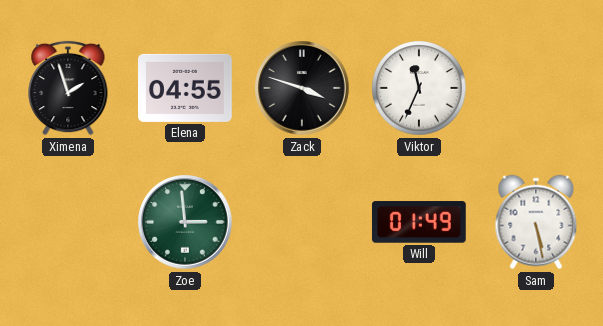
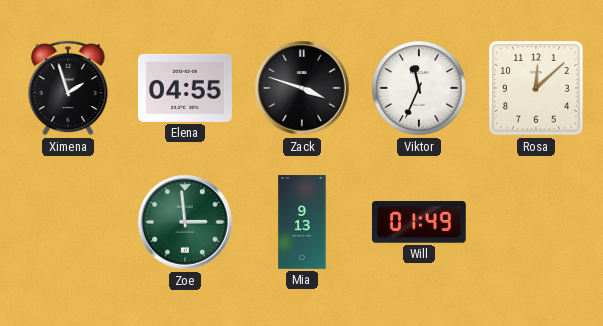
Rosa: none -> 12:08
Mia: none -> 9:13
Sam: 5:28 -> none
